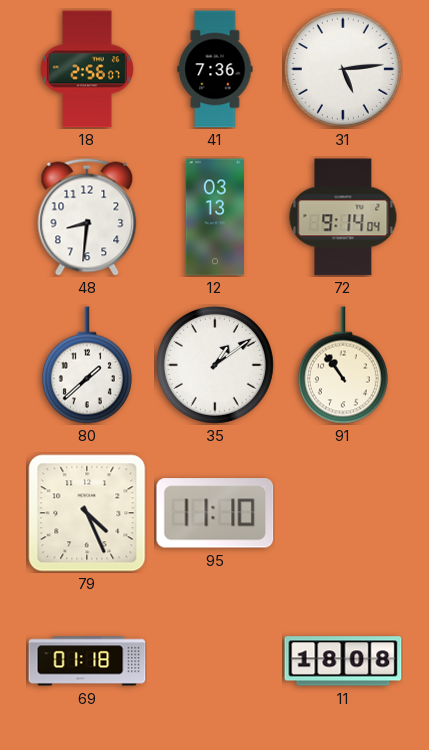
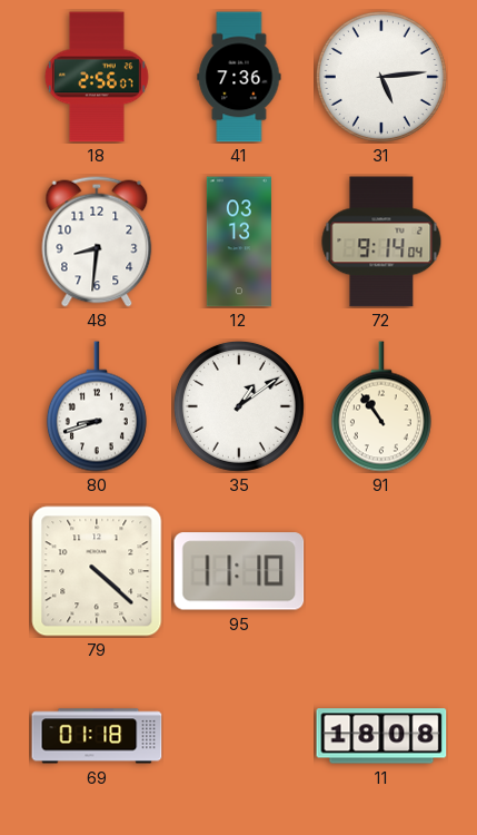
80: 1:38 -> 8:42
79: 4:26 -> 4:22
